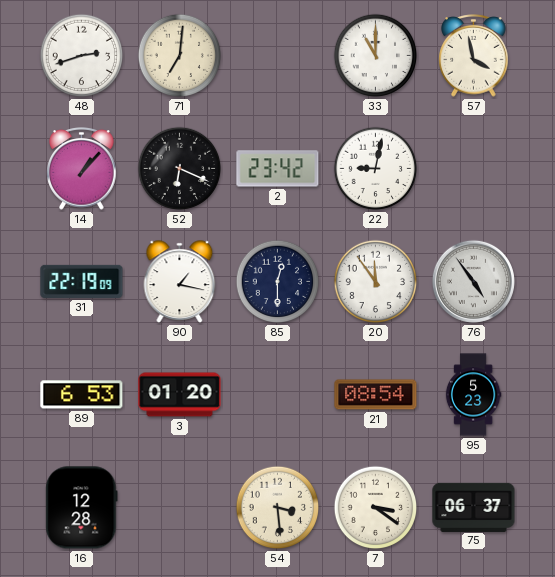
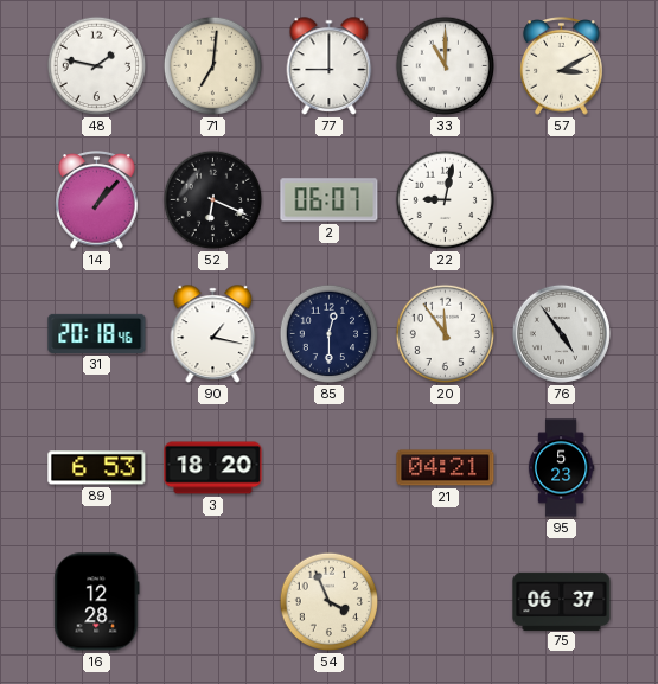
48: 2:42 -> 1:47
77: none -> 9:00
57: 3:58 -> 3:10
2: 23:42 -> 06:07
31: 22:19 -> 20:18
3: 01:20 -> 18:20
21: 08:54 -> 04:21
54: 3:29 -> 3:56
7: 3:21 -> none
